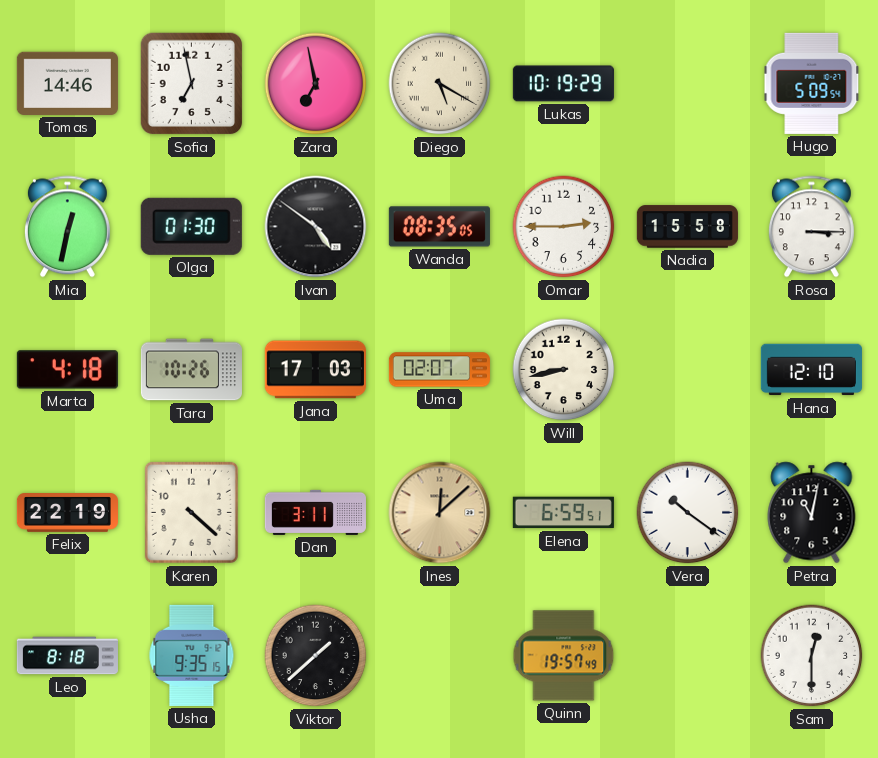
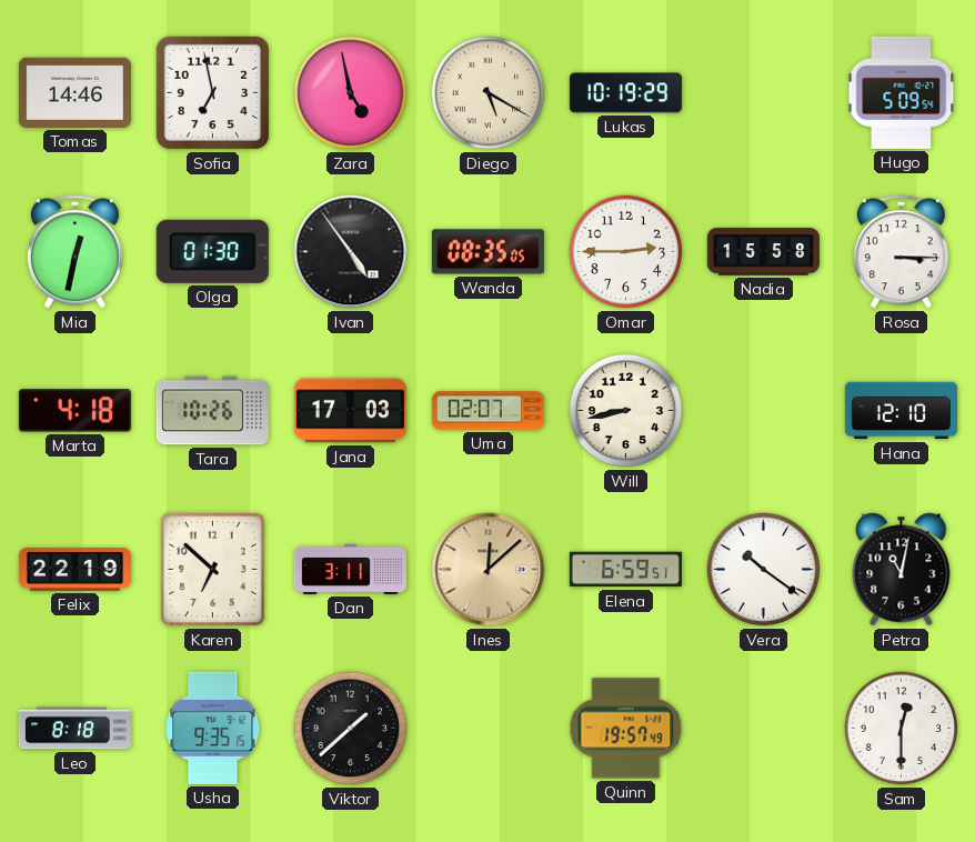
Zara: 6:58 -> 4:58
Ivan: 4:51 -> 4:54
Karen: 4:22 -> 6:52
